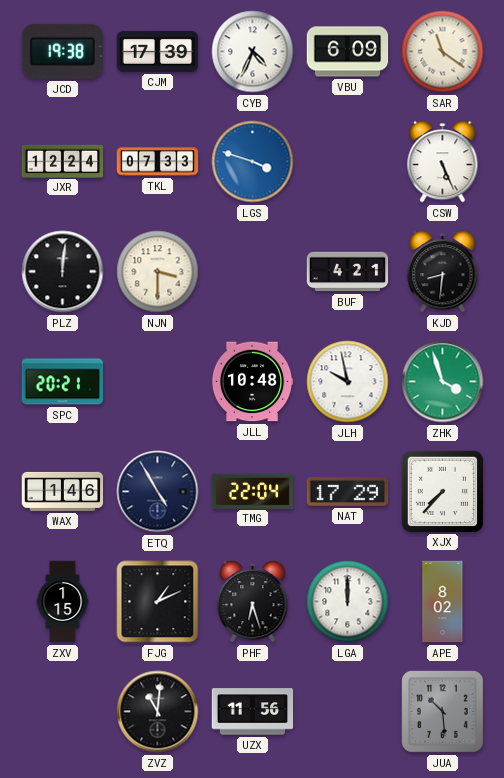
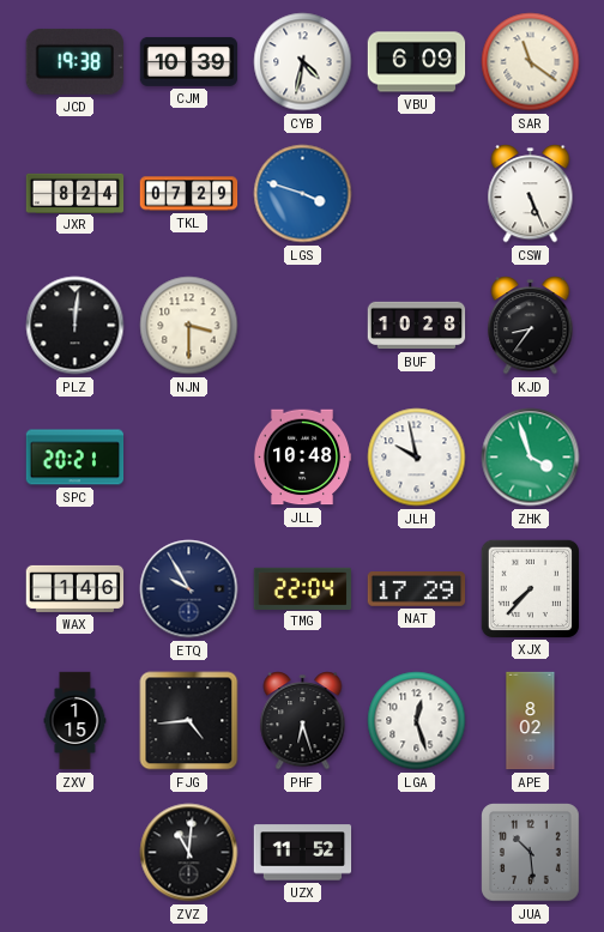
CJM: 17:39 -> 10:39
CYB: 4:34 -> 4:32
JXR: 12:24 -> 8:24
TKL: 07:33 -> 07:29
BUF: 4:21 -> 10:28
KJD: 8:31 -> 8:36
ETQ: 4:55 -> 9:55
FJG: 1:11 -> 4:44
LGA: 12:00 -> 12:27
UZX: 11:56 -> 11:52
